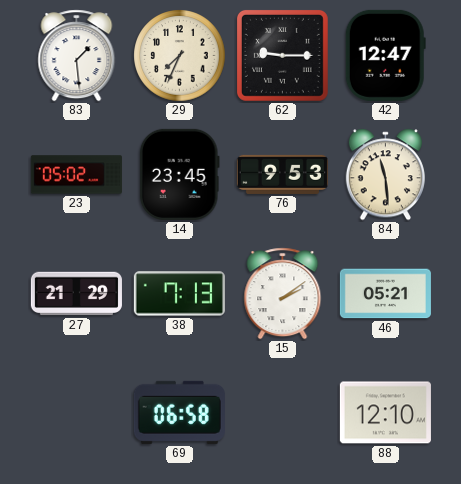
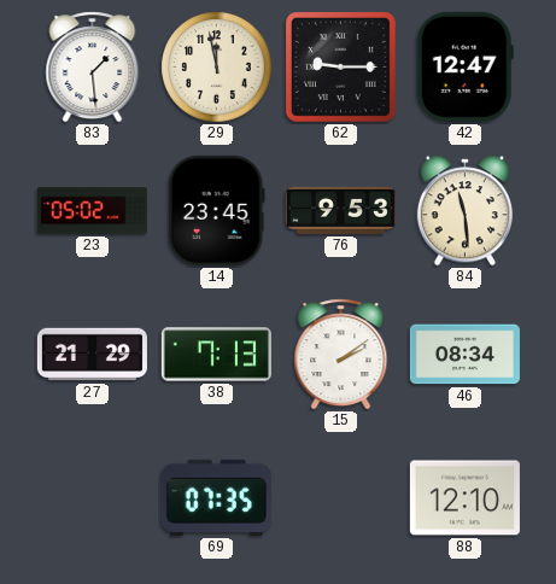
29: 7:34 -> 11:58
46: 05:21 -> 08:34
69: 06:58 -> 07:35
